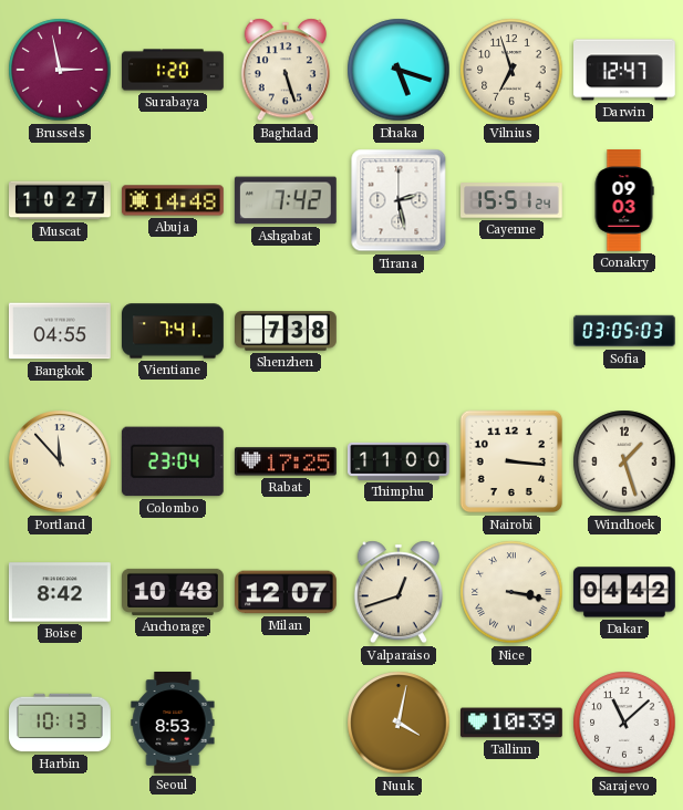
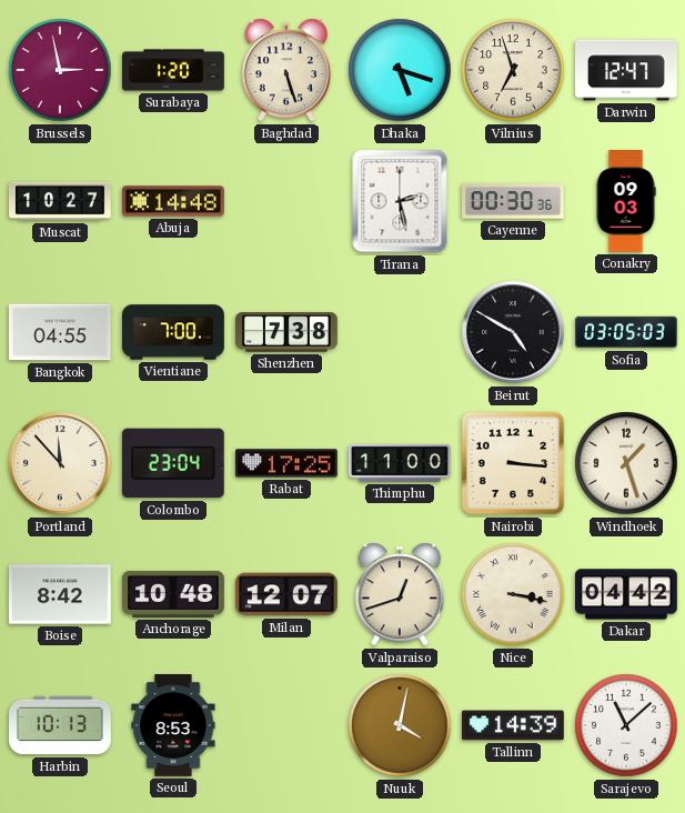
Ashgabat: 7:42 -> none
Cayenne: 15:51 -> 00:30
Vientiane: 7:41 -> 7:00
Beirut: none -> 4:50
Tallinn: 10:39 -> 14:39
